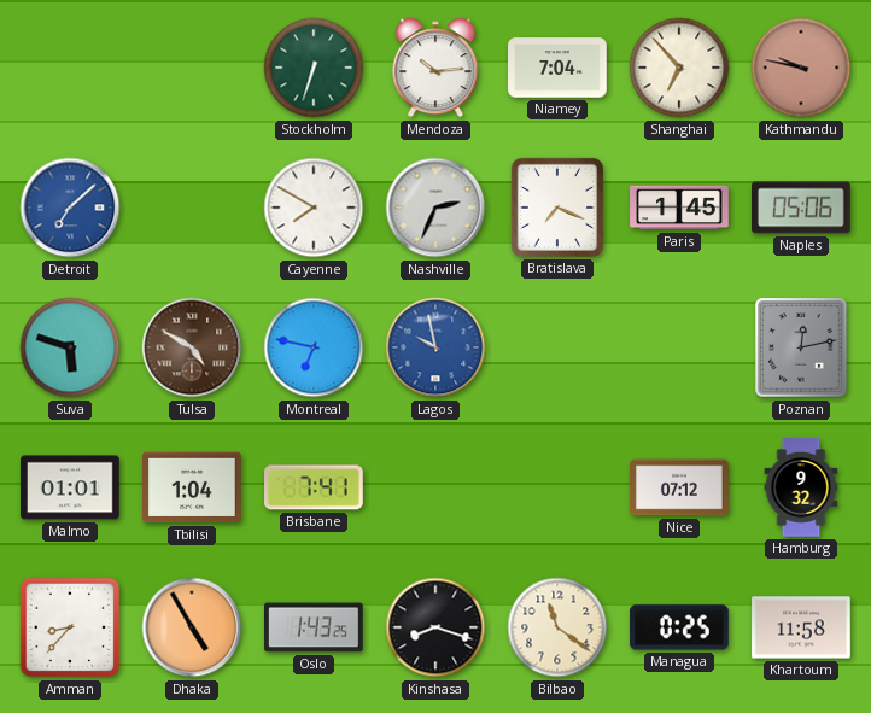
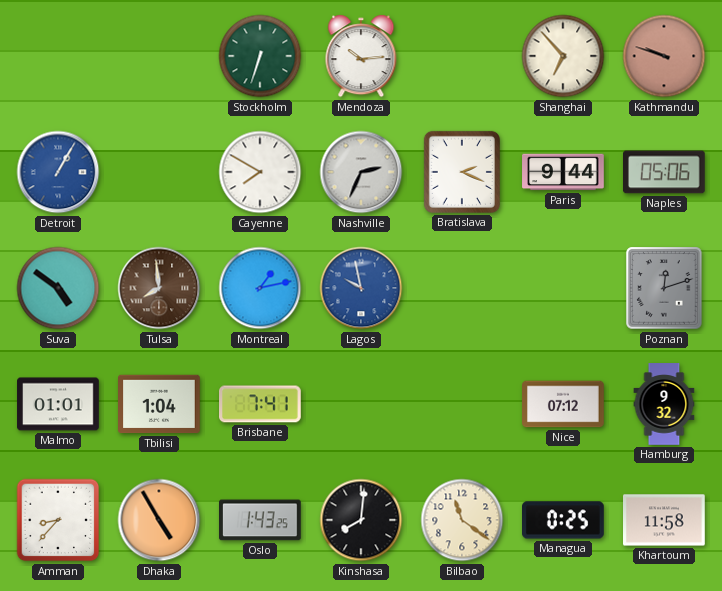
Niamey: 7:04 -> none
Kathmandu: 9:47 -> 9:48
Detroit: 7:08 -> 1:05
Bratislava: 7:19 -> 2:19
Paris: 1:45 -> 9:44
Suva: 5:48 -> 4:51
Tulsa: 4:50 -> 7:59
Montreal: 6:47 -> 1:13
Poznan: 12:13 -> 12:12
Kinshasa: 8:18 -> 8:01
